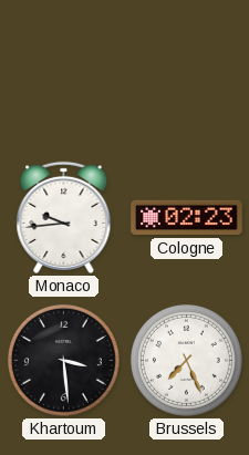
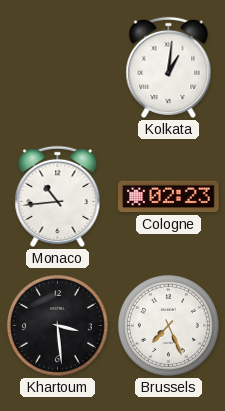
Kolkata: none -> 1:01
Monaco: 9:44 -> 10:44
